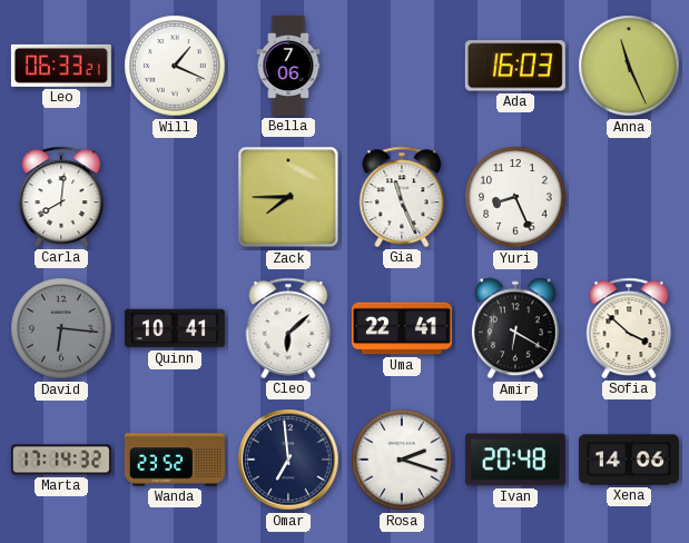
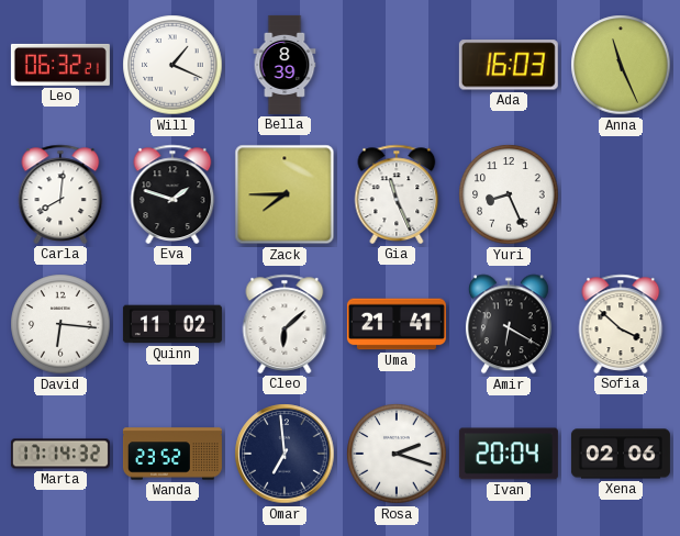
Leo: 06:33 -> 06:32
Bella: 7:06 -> 8:39
Eva: none -> 1:48
David dial: grey -> white
Quinn: 10:41 -> 11:02
Uma: 22:41 -> 21:41
Ivan: 20:48 -> 20:04
Xena: 14:06 -> 02:06
